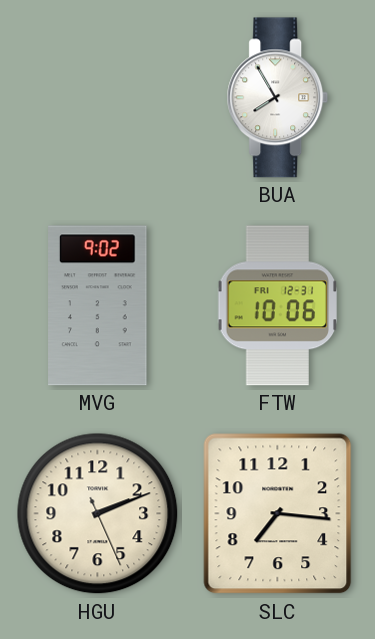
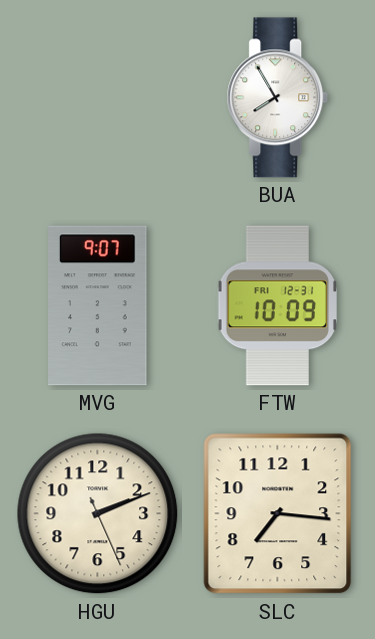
MVG: 9:02 -> 9:07
FTW: 10:06 -> 10:09
